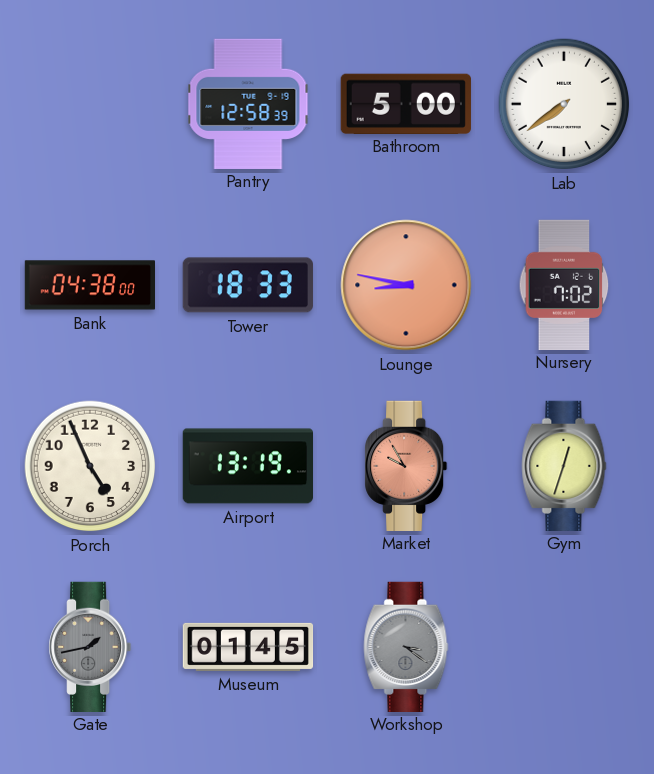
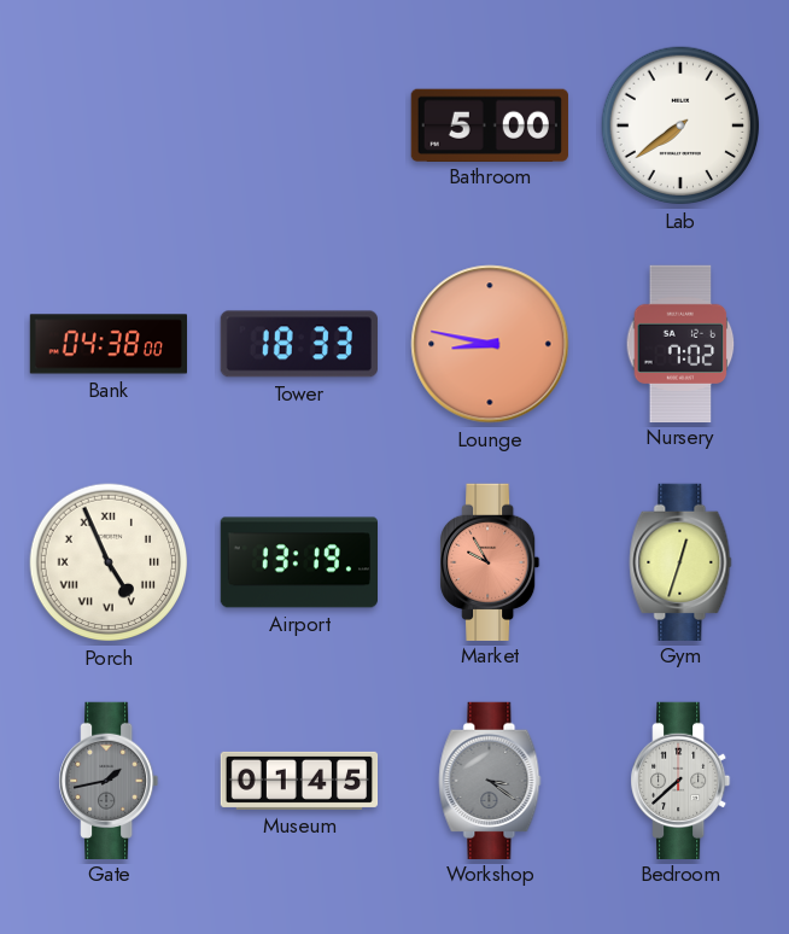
Pantry: 12:58 -> none
Porch numerals: Arabic -> Roman
Bedroom: none -> 7:38
